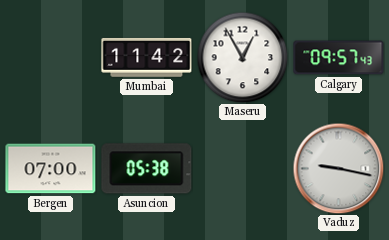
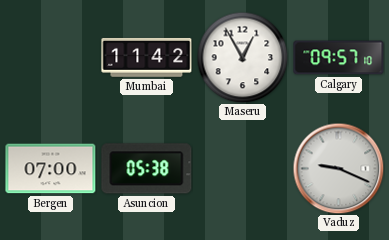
Calgary: 09:57:43 -> 09:57:10
Vaduz: 9:17 -> 9:19
